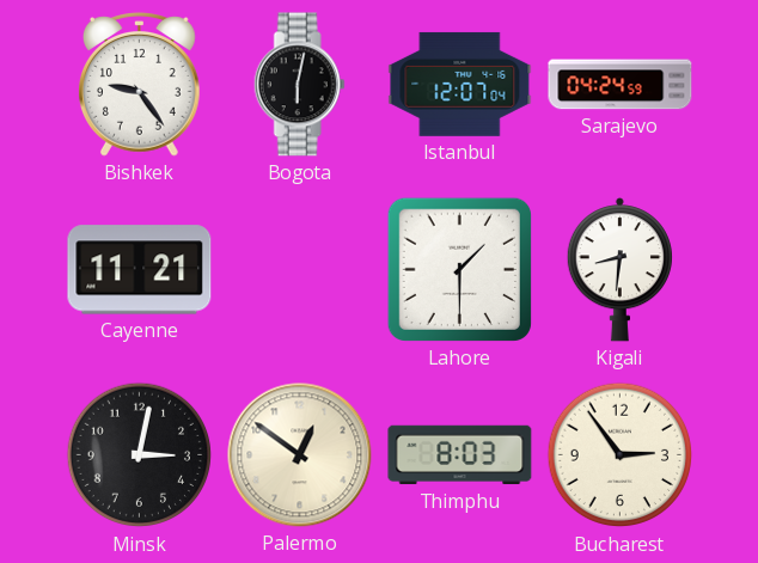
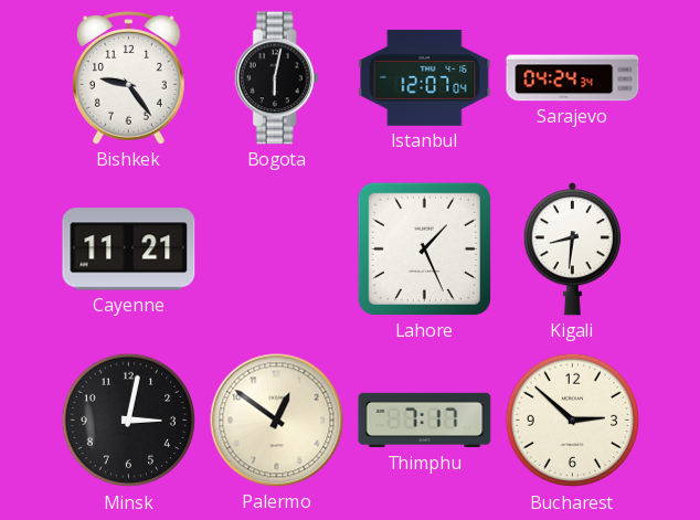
Sarajevo: 04:24:59 -> 04:24:34
Lahore: 1:30 -> 1:26
Thimphu: 8:03 -> 7:17
Bucharest: 2:54 -> 2:52
